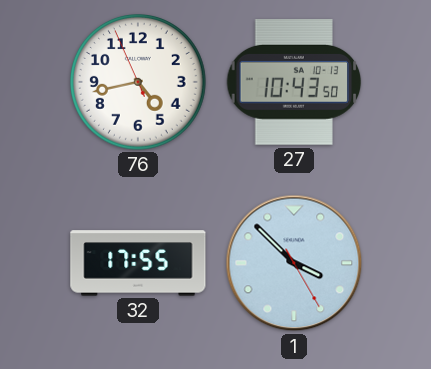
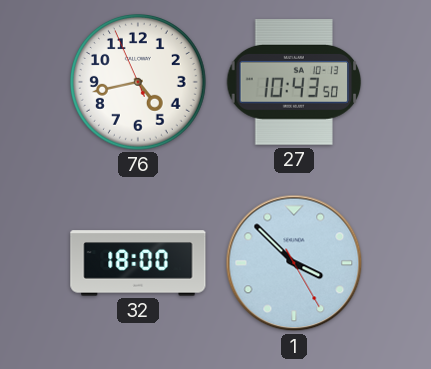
32: 17:55 -> 18:00
